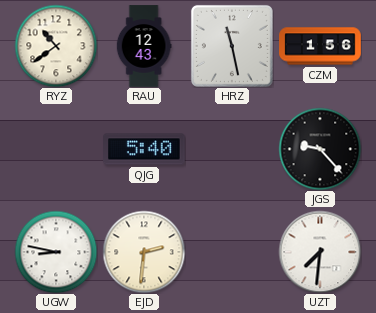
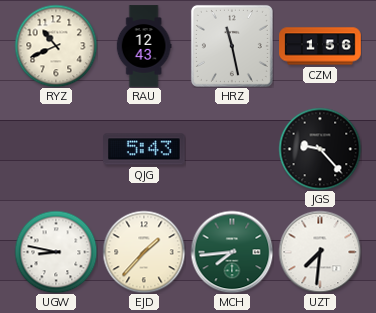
RYZ: 10:39 -> 10:41
QJG: 5:40 -> 5:43
EJD: 2:31 -> 1:37
MCH: none -> 7:44
